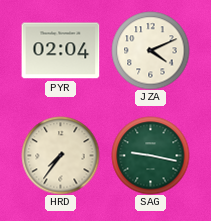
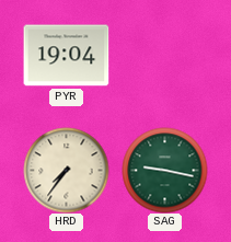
PYR: 02:04 -> 19:04
JZA: 4:11 -> none
